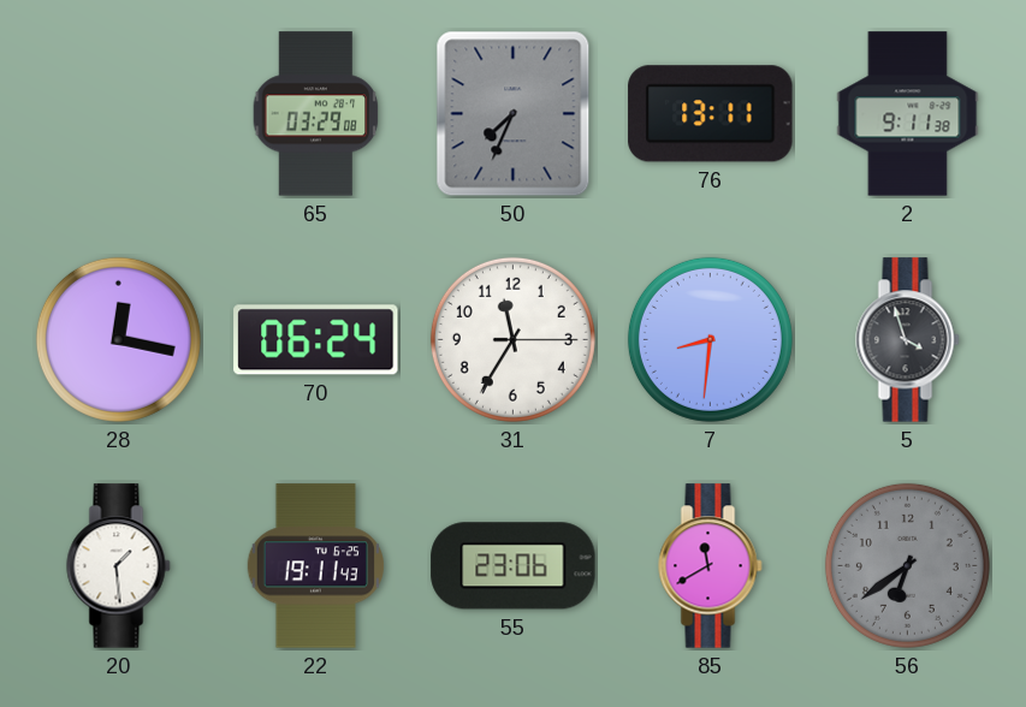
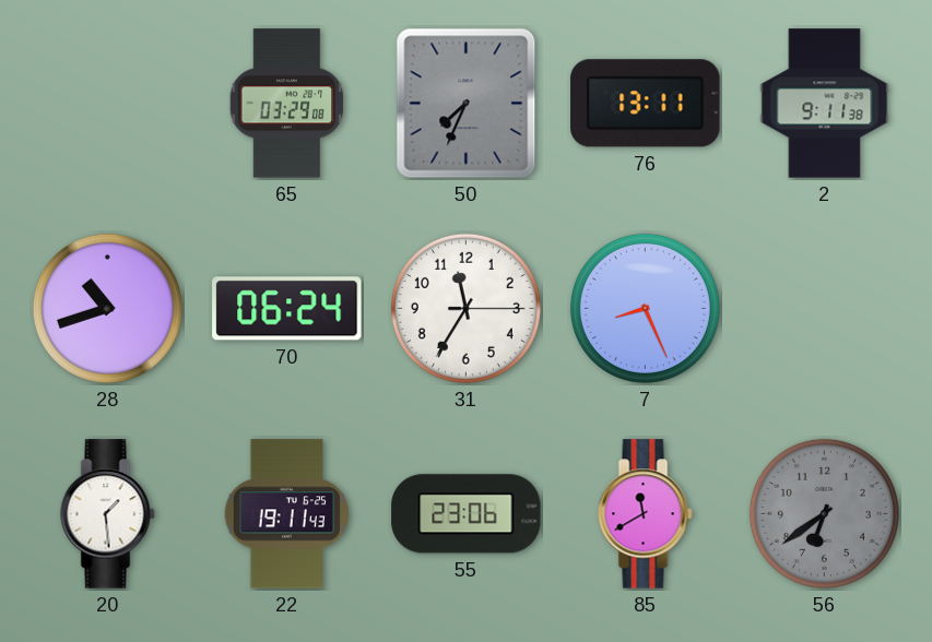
28: 12:17 -> 10:42
7: 8:31 -> 8:26
5: 3:57 -> none
